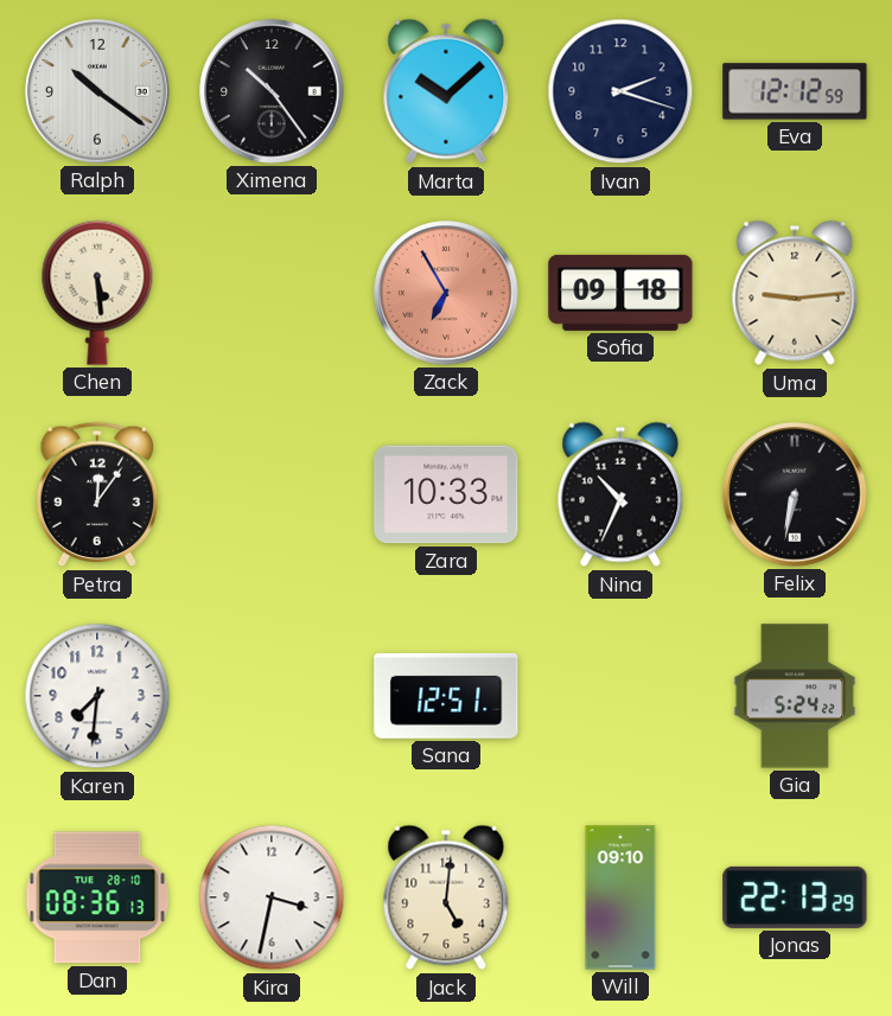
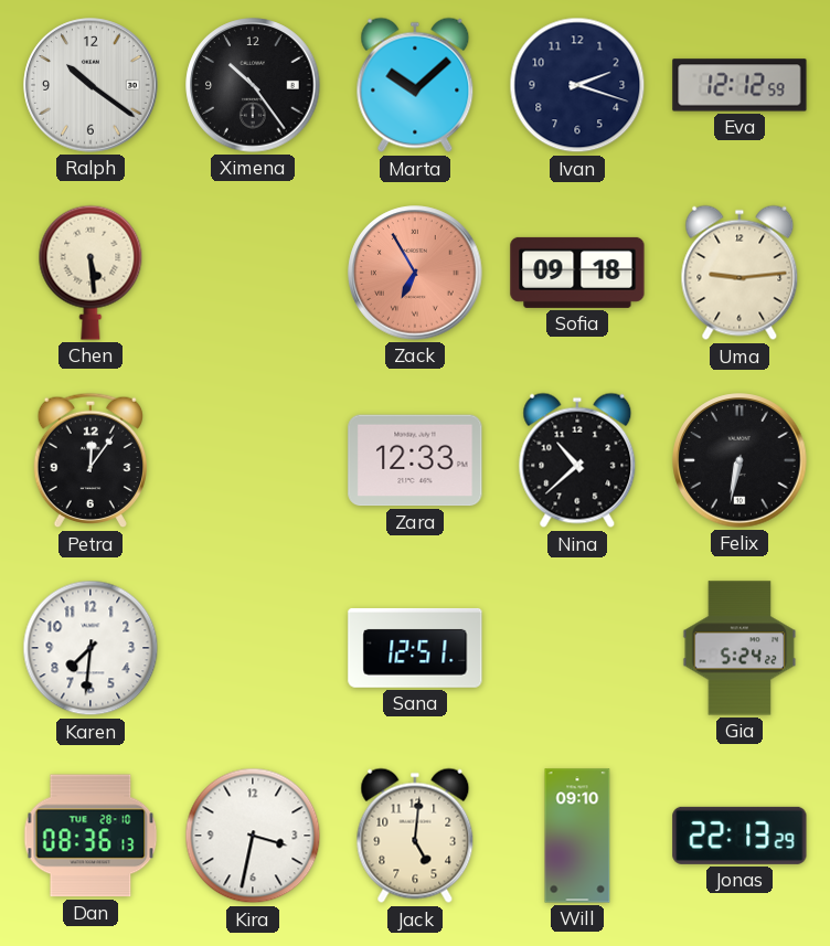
Zara: 10:33 -> 12:33
Nina: 10:34 -> 10:38
